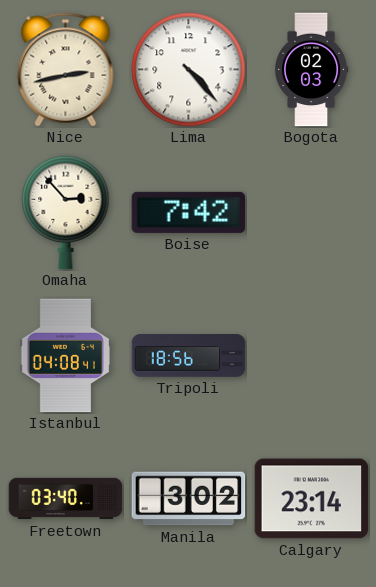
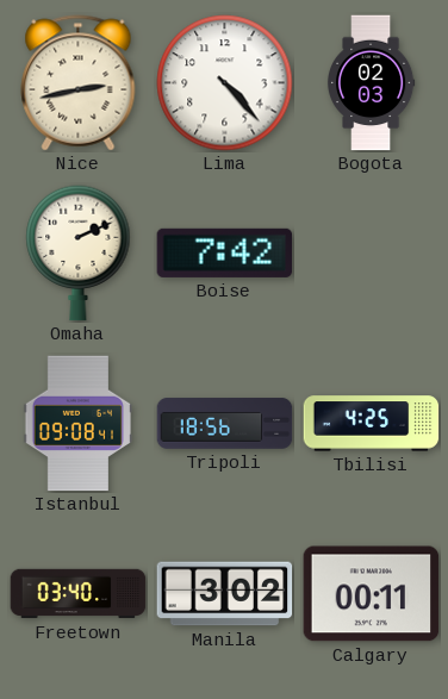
Omaha: 2:53 -> 2:11
Istanbul: 04:08 -> 09:08
Tbilisi: none -> 4:25
Calgary: 23:14 -> 00:11
